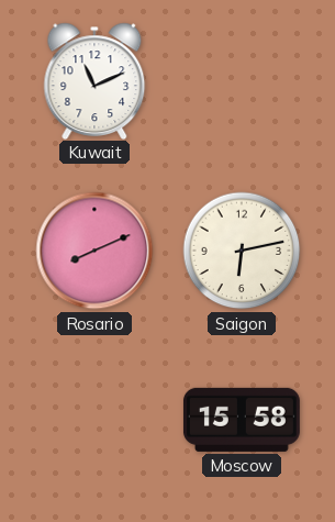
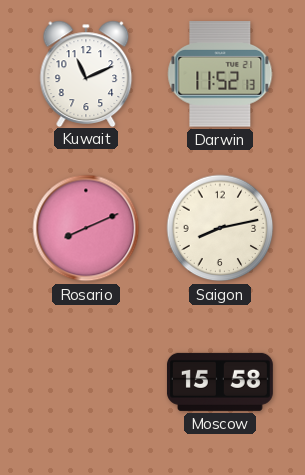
Darwin: none -> 11:52
Saigon: 6:13 -> 8:13
